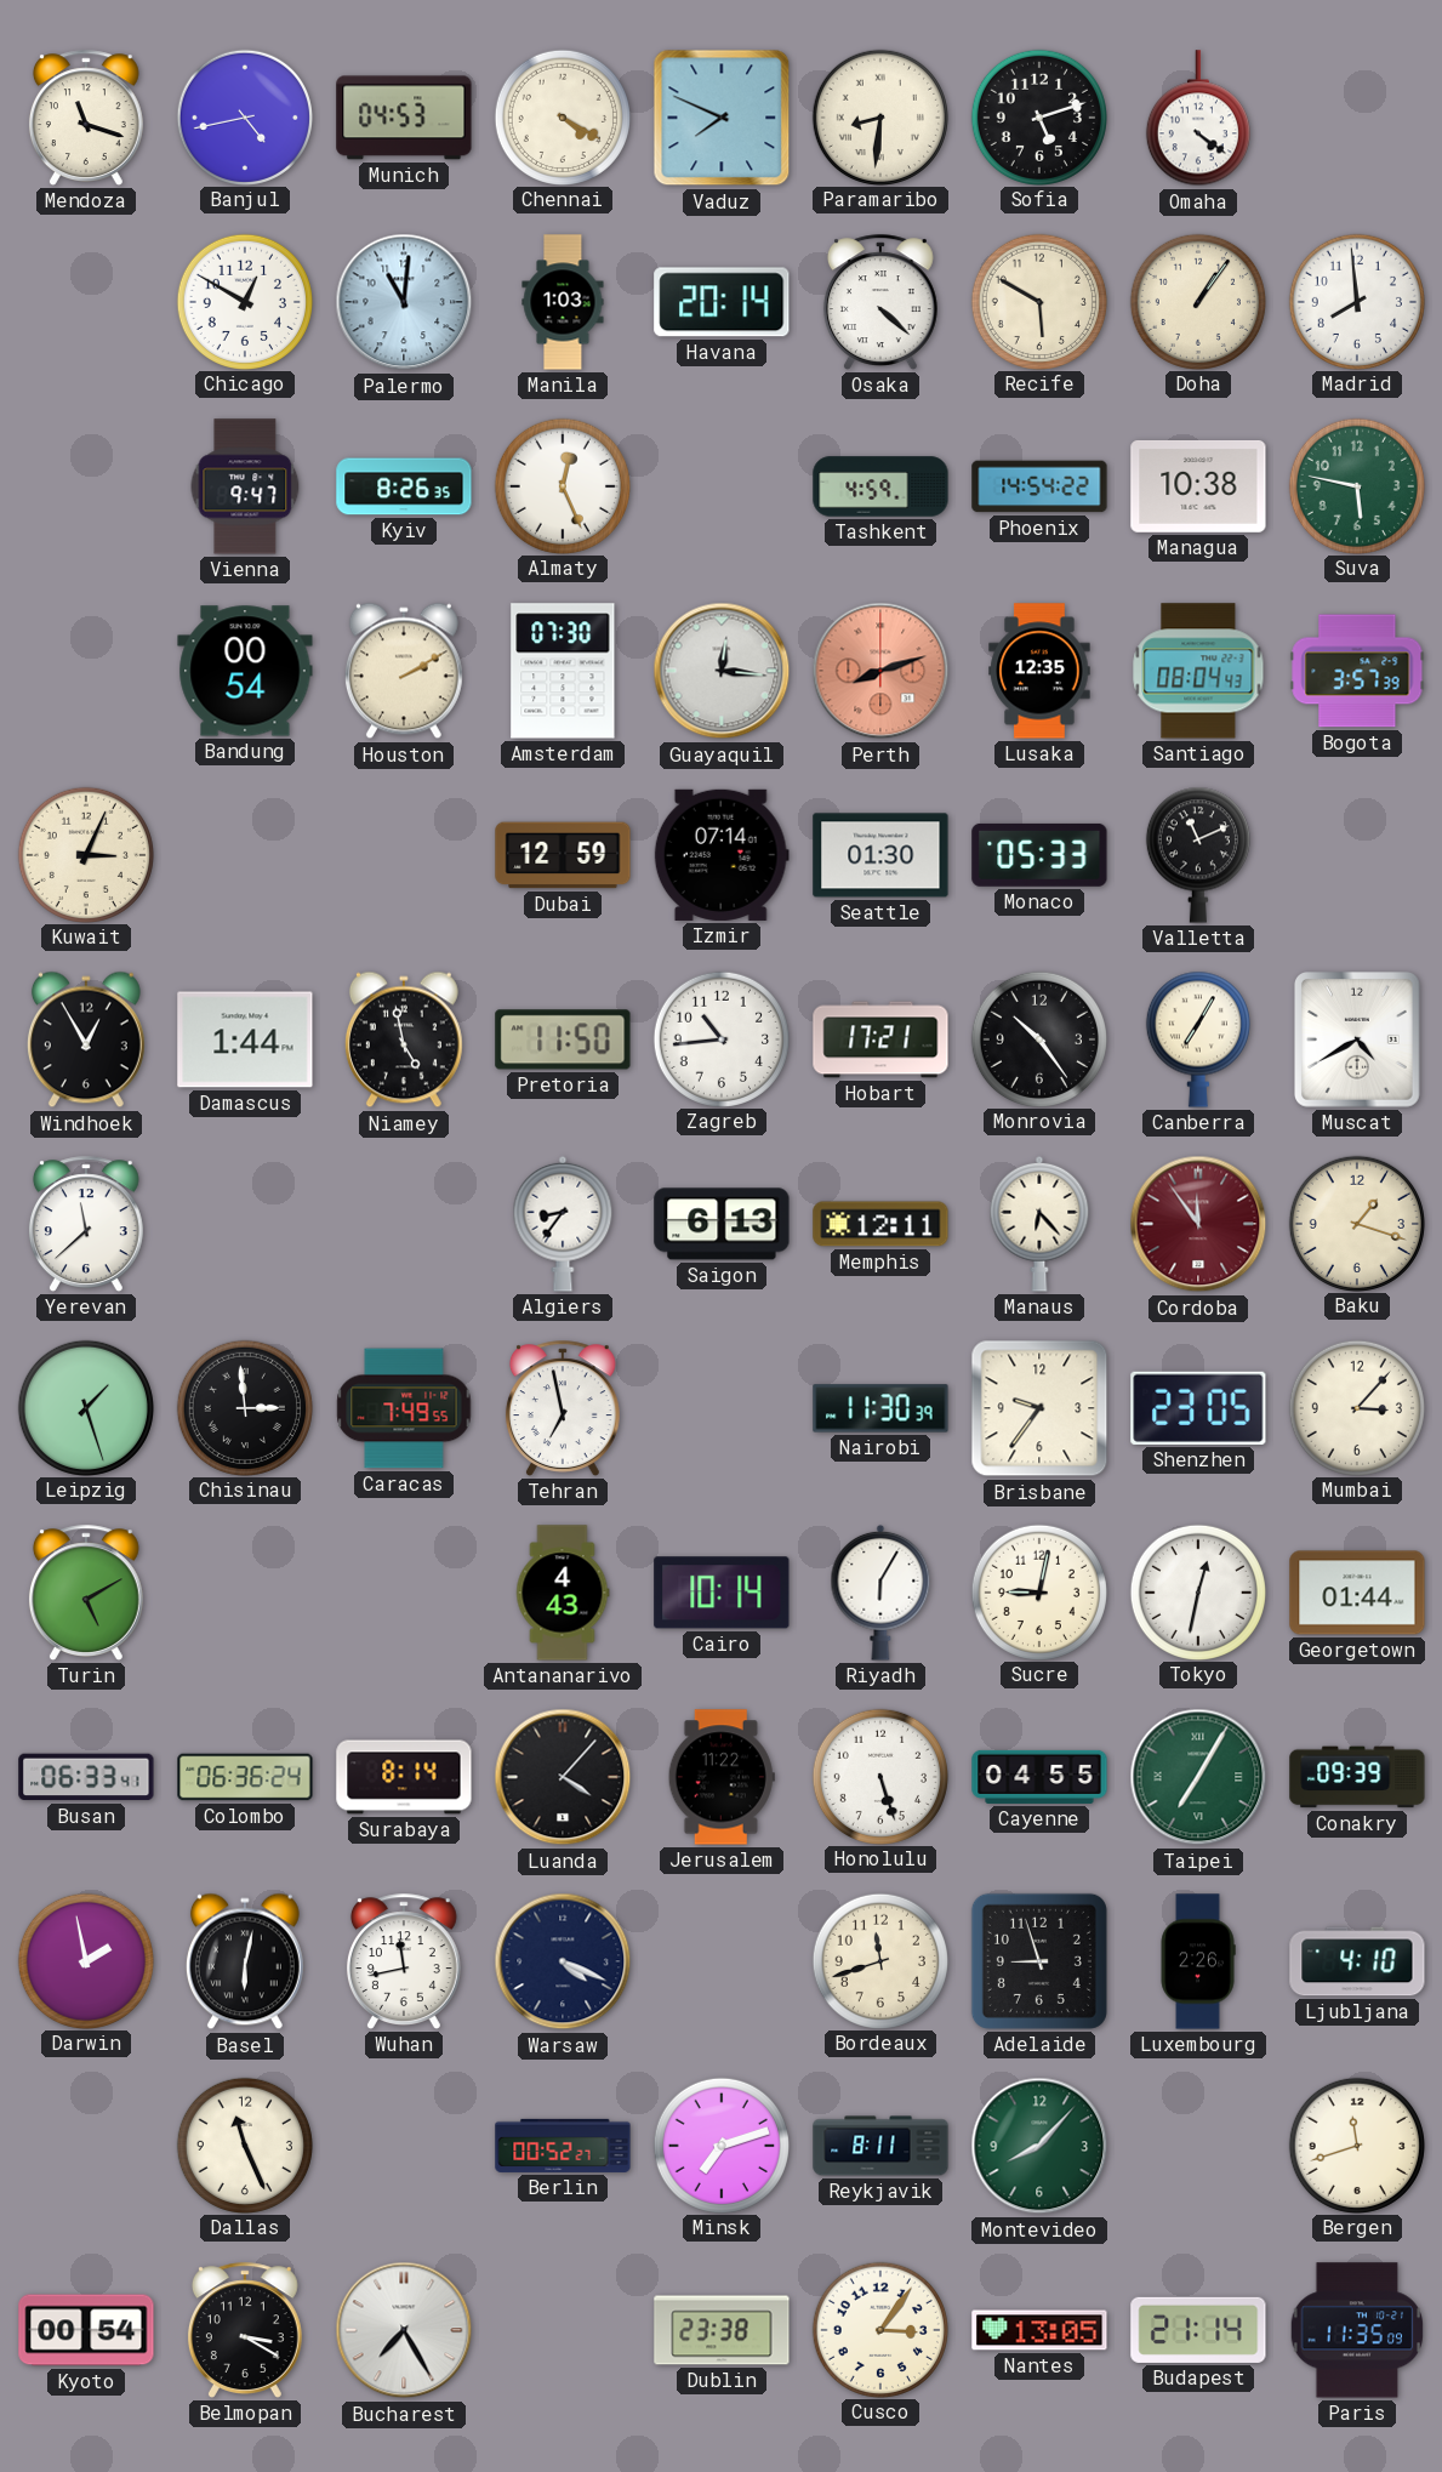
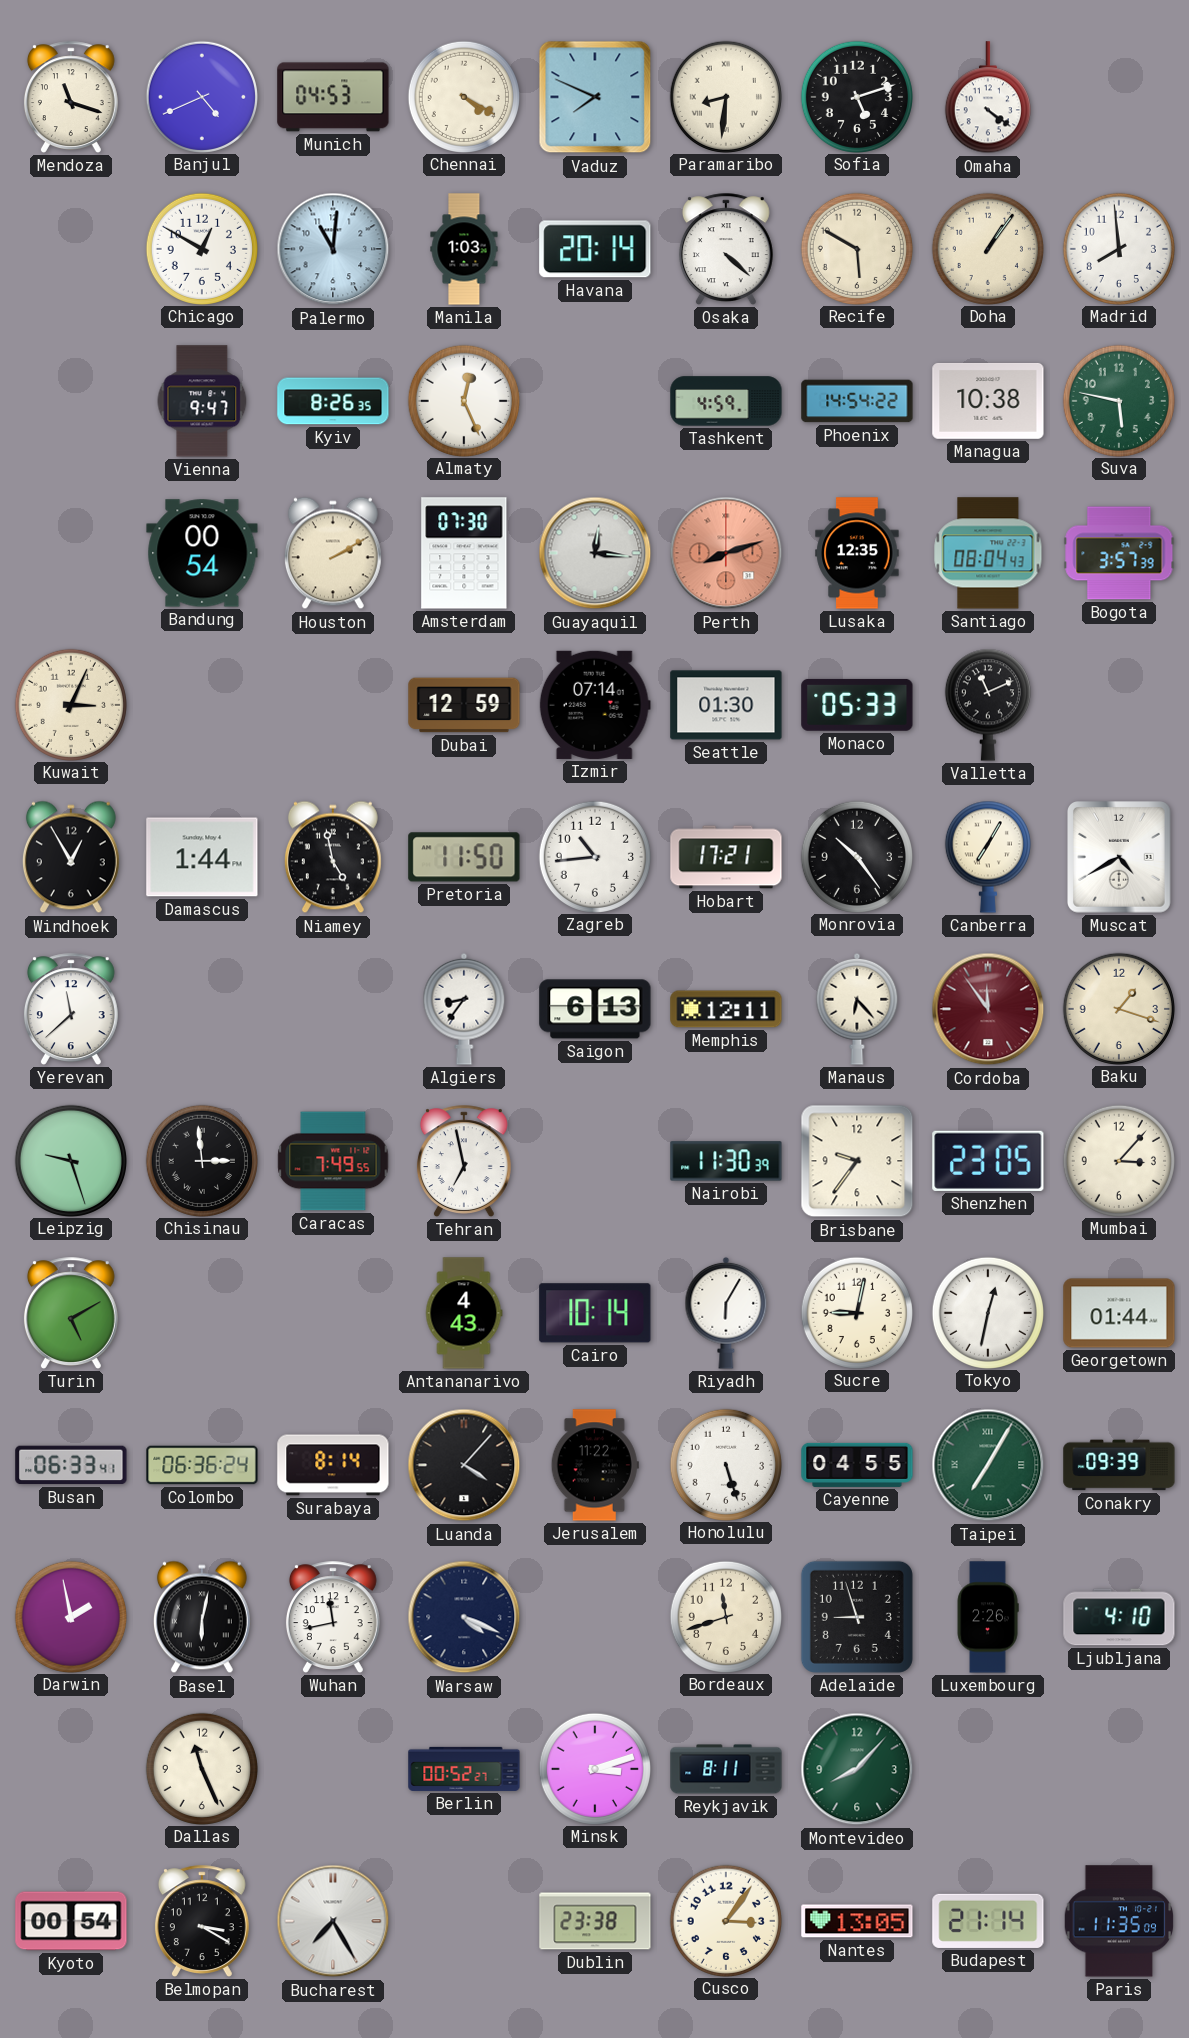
Banjul: 4:43 -> 4:41
Leipzig: 1:27 -> 9:27
Minsk: 7:12 -> 3:12
Bergen: 11:42 -> none
